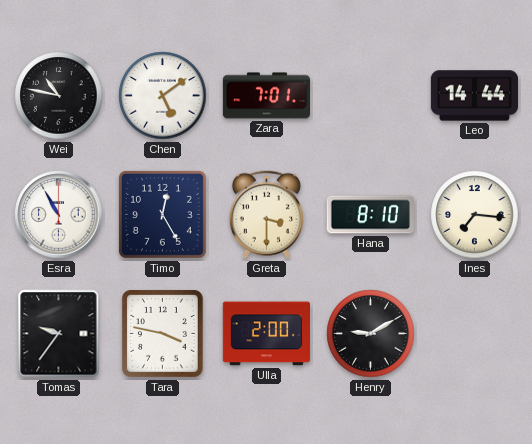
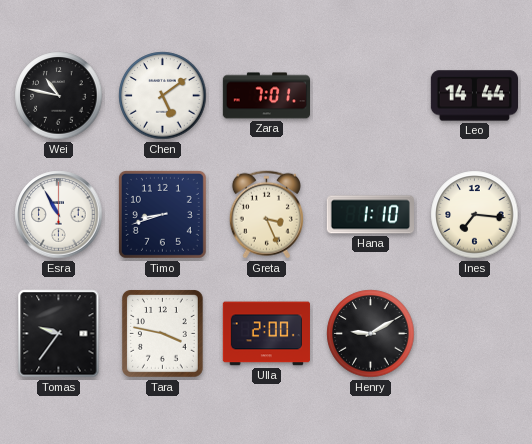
Timo: 12:25 -> 8:42
Greta: 3:30 -> 3:26
Hana: 8:10 -> 1:10
